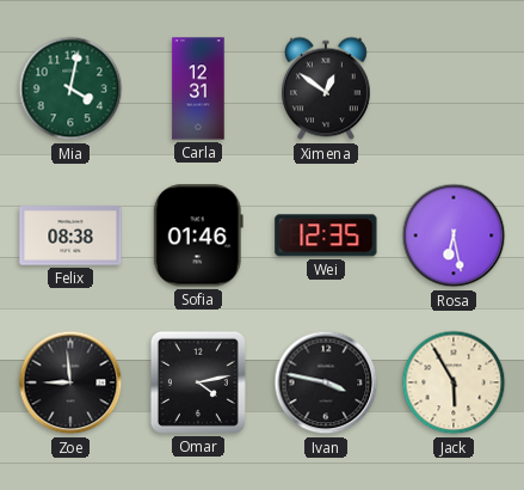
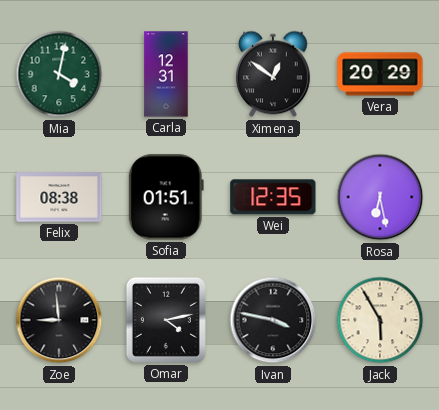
Vera: none -> 20:29
Sofia: 01:46 -> 01:51
